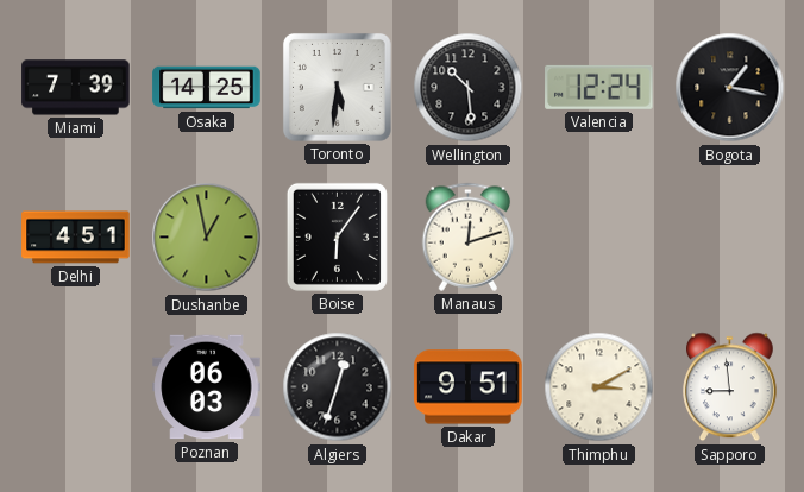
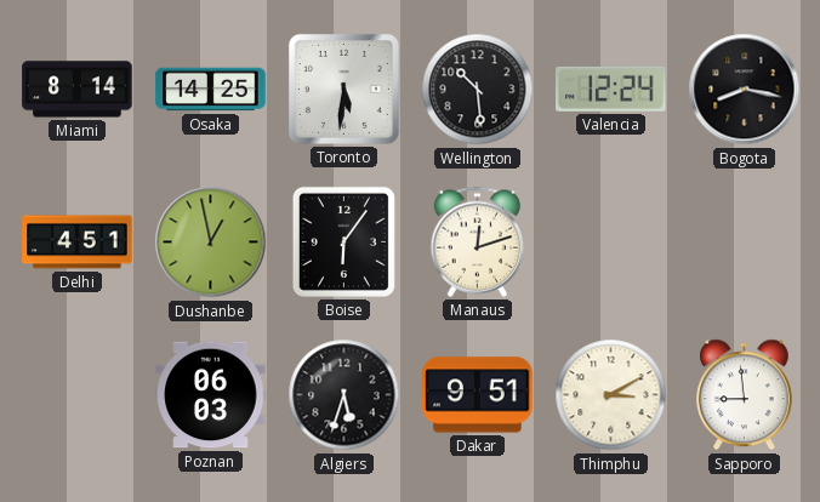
Miami: 7:39 -> 8:14
Bogota: 1:17 -> 8:17
Algiers: 12:33 -> 5:33
